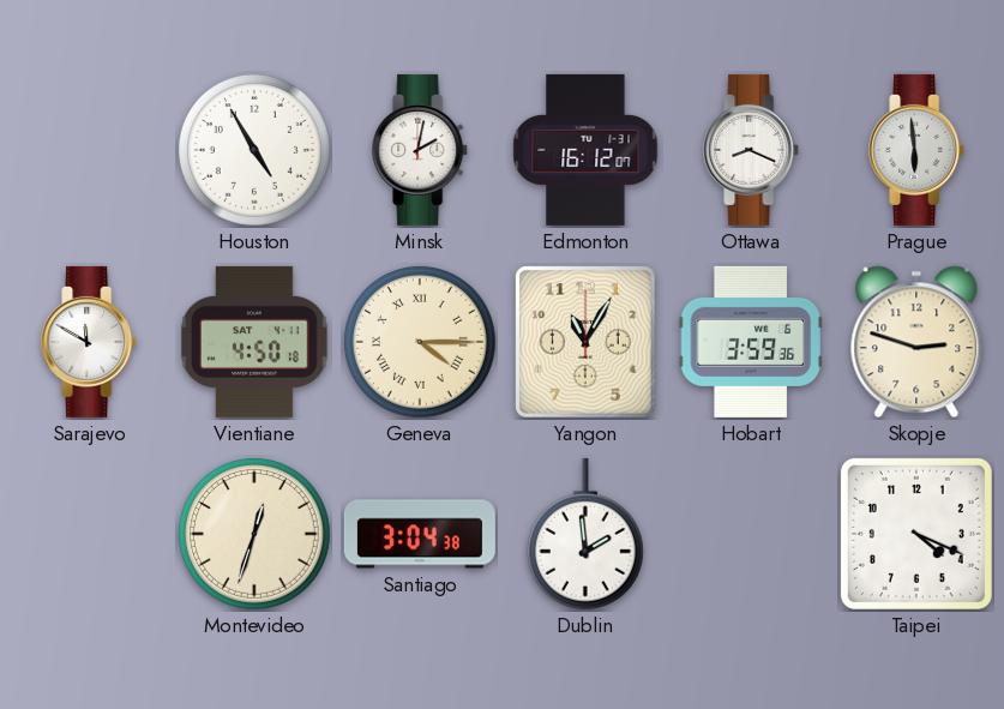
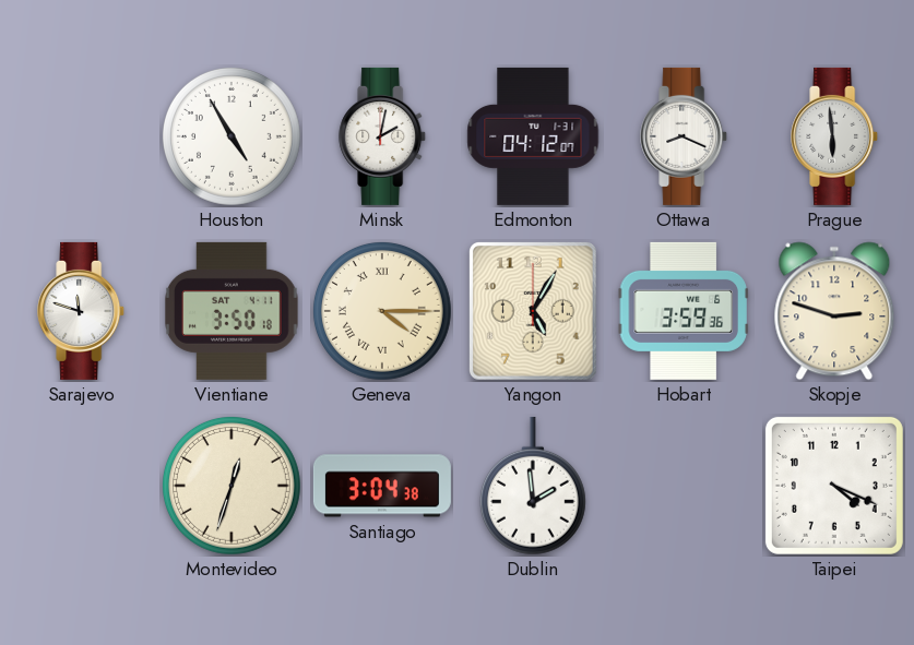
Edmonton: 16:12 -> 04:12
Sarajevo: 11:50 -> 11:48
Vientiane: 4:50 -> 3:50
Yangon: 11:05 -> 5:05
